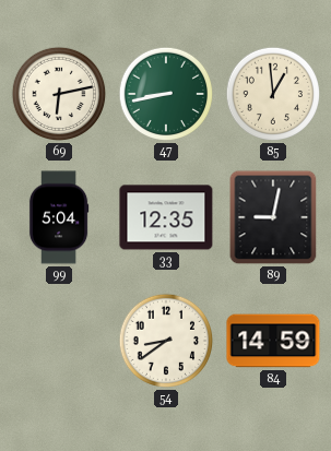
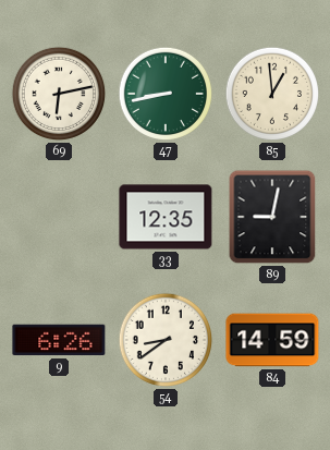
99: 5:04 -> none
9: none -> 6:26
